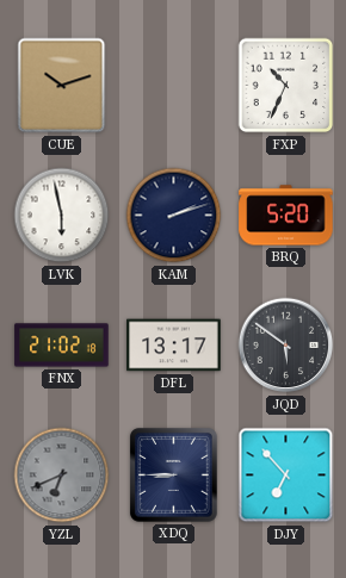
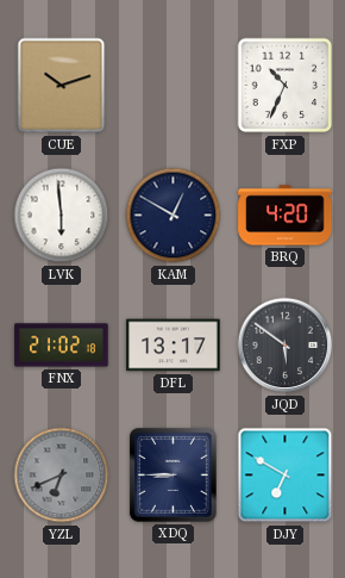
LVK: 5:58 -> 5:59
KAM: 2:12 -> 12:50
BRQ: 5:20 -> 4:20
DJY: 6:53 -> 6:50
